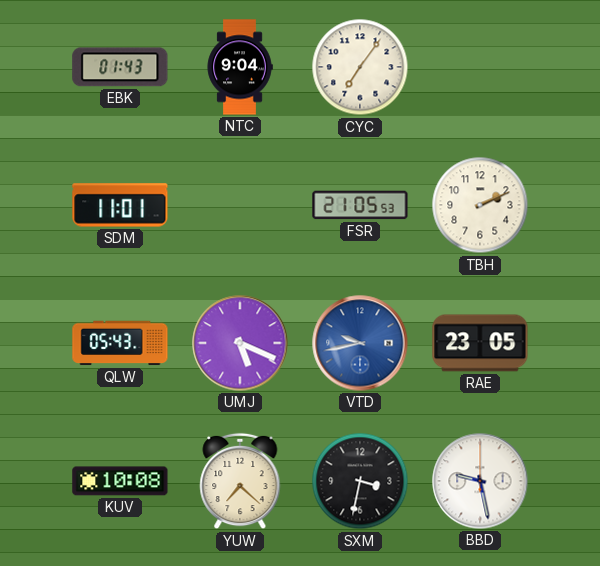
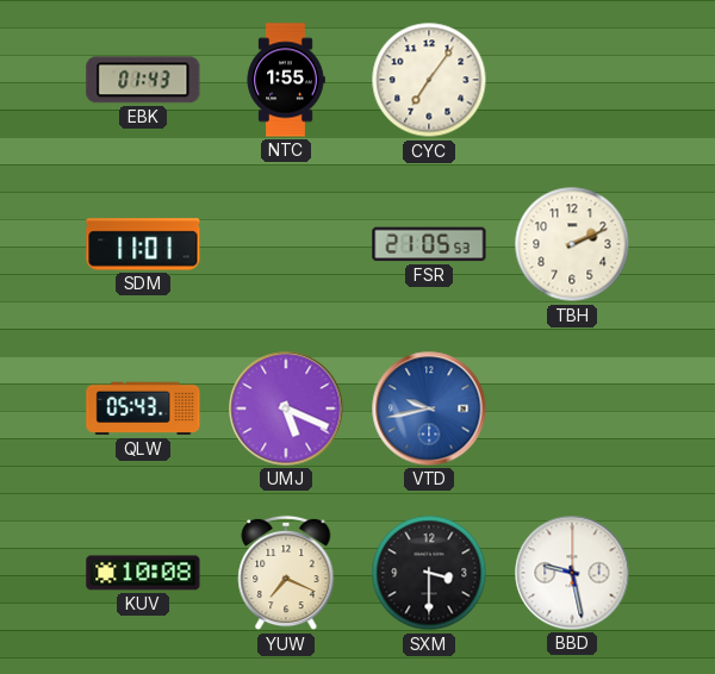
NTC: 9:04 -> 1:55
RAE: 23:05 -> none
YUW: 7:22 -> 7:19
SXM: 3:32 -> 3:30
